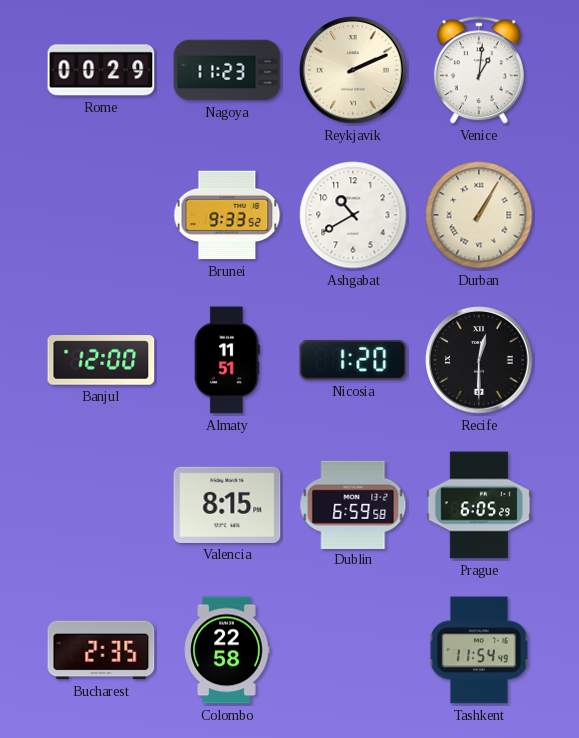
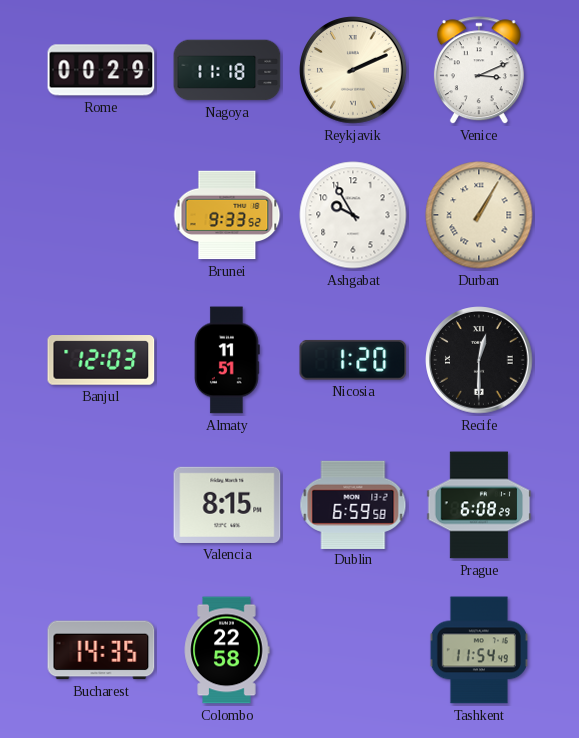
Nagoya: 11:23 -> 11:18
Venice: 1:01 -> 3:11
Ashgabat: 10:40 -> 9:55
Banjul: 12:00 -> 12:03
Prague: 6:05 -> 6:08
Bucharest: 2:35 -> 14:35
